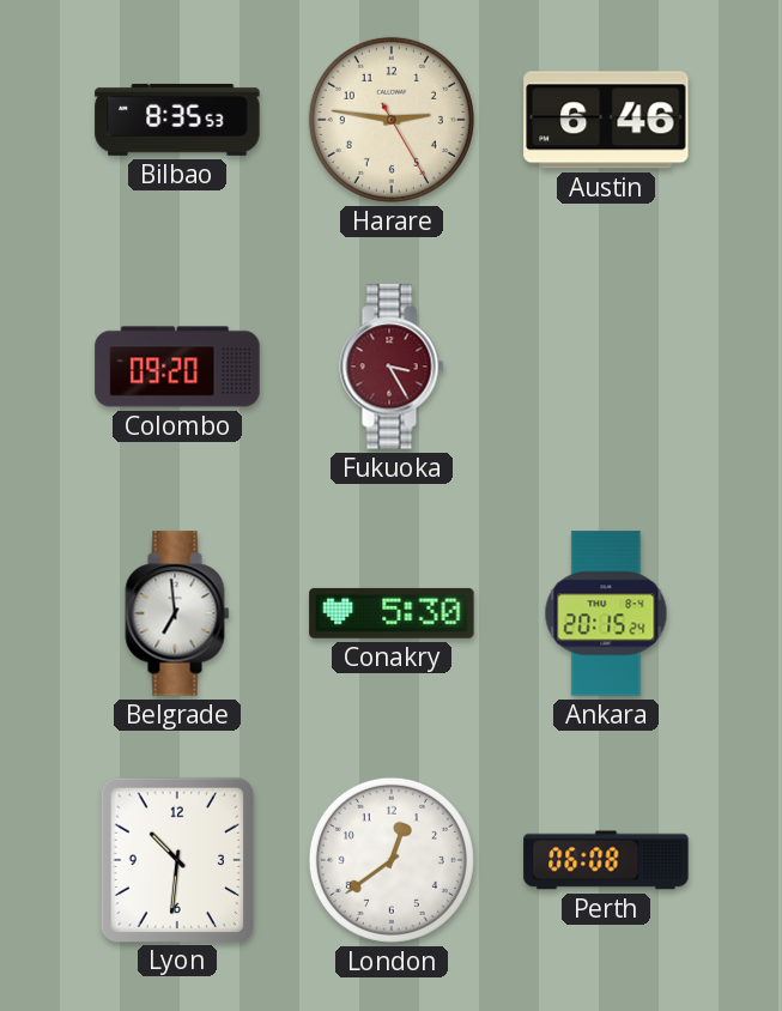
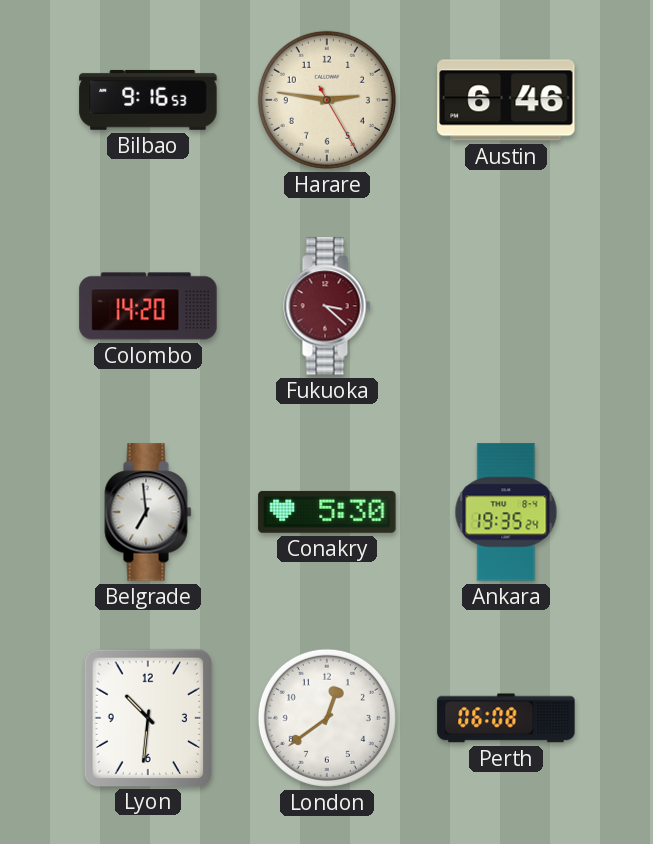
Bilbao: 8:35 -> 9:16
Colombo: 09:20 -> 14:20
Fukuoka: 3:25 -> 3:22
Ankara: 20:15 -> 19:35
